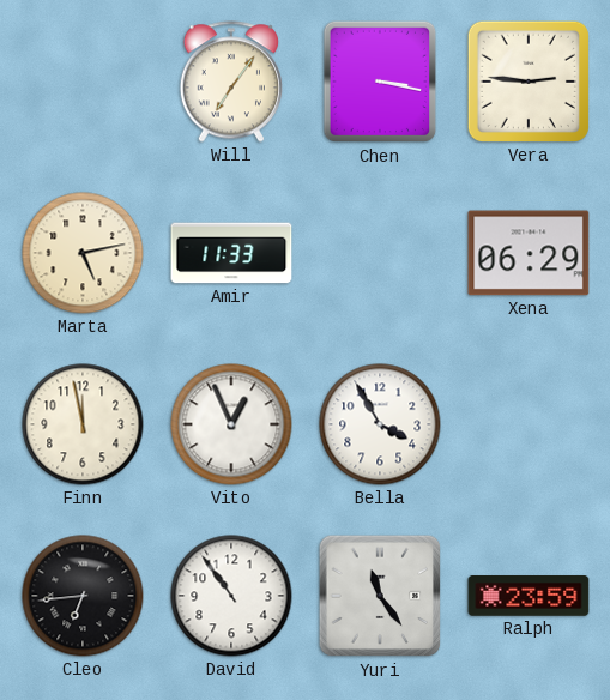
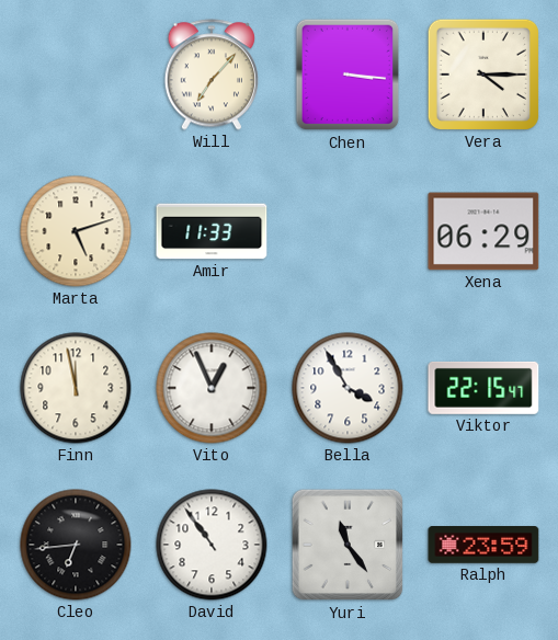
Will: 7:06 -> 7:07
Chen: 3:17 -> 3:16
Vera: 2:46 -> 4:15
Marta: 5:13 -> 5:12
Viktor: none -> 22:15
